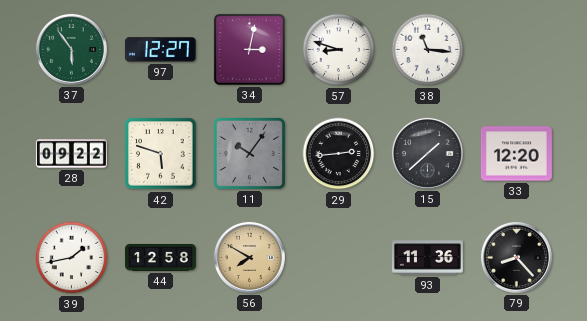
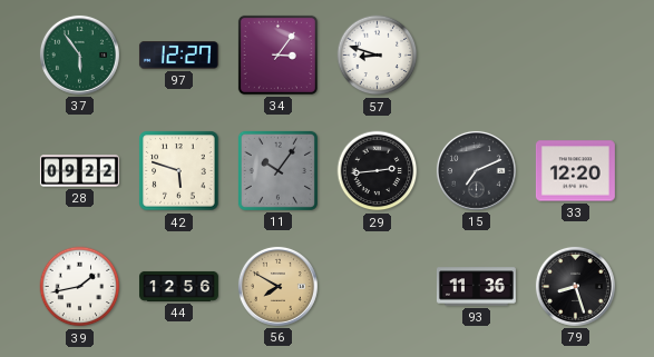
34: 3:02 -> 3:06
38: 11:16 -> none
15: 1:38 -> 7:11
44: 12:58 -> 12:56
79: 8:23 -> 8:27
